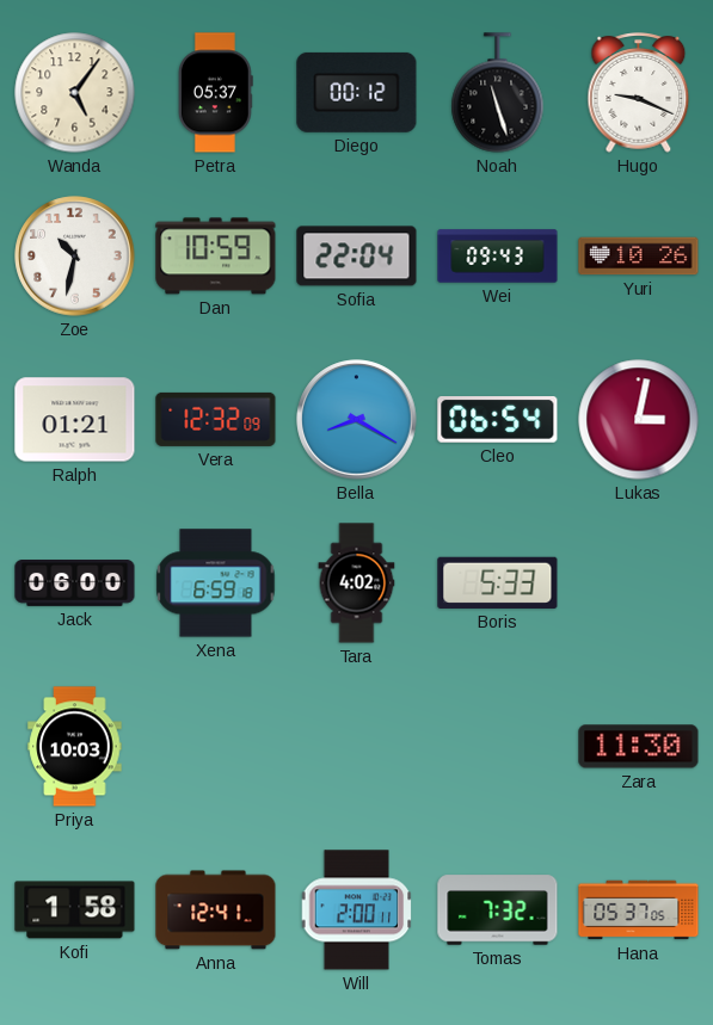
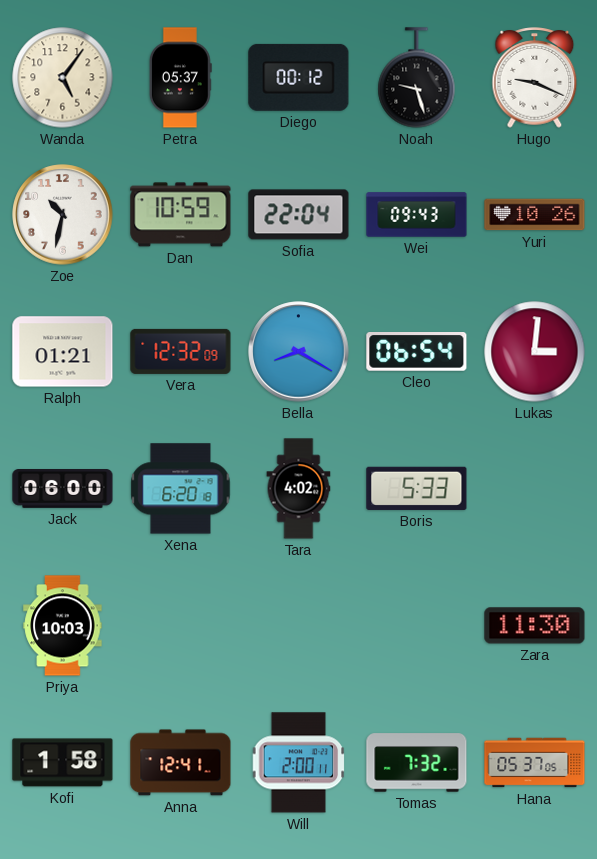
Noah: 11:27 -> 9:27
Lukas: 3:02 -> 3:01
Xena: 6:59 -> 6:20
